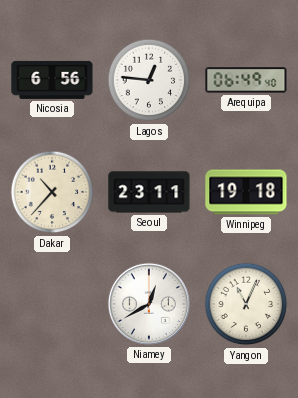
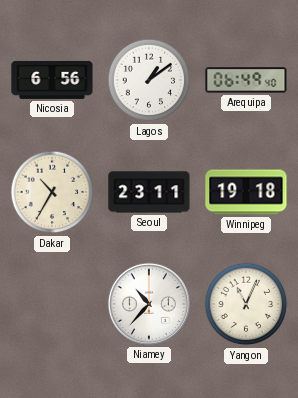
Lagos: 12:46 -> 1:09
Dakar: 10:37 -> 10:35
Niamey: 12:40 -> 10:37
